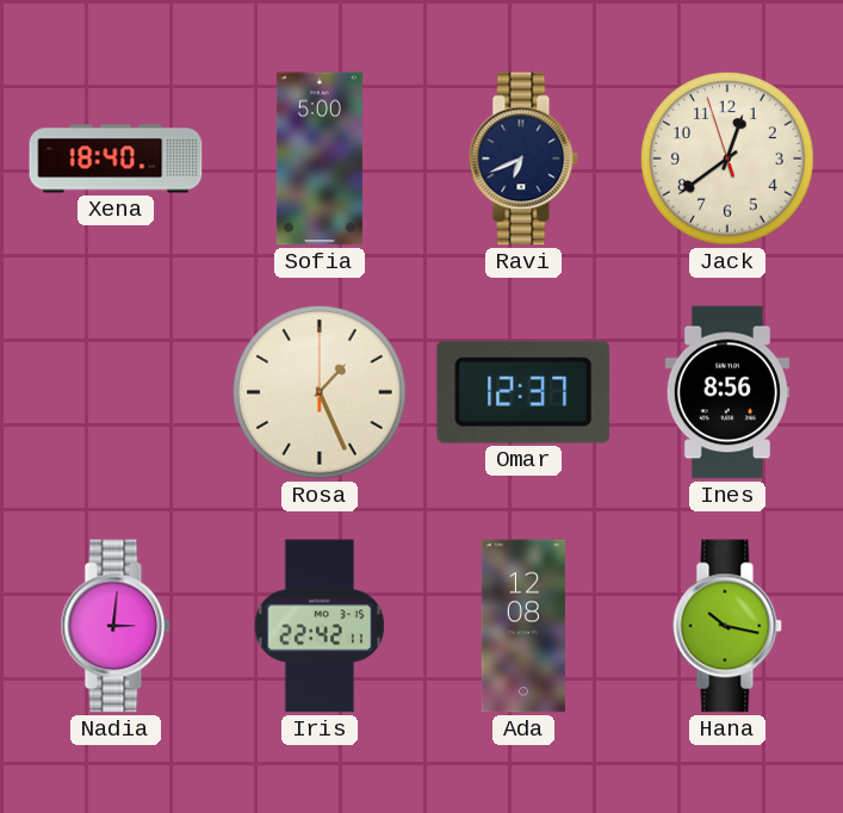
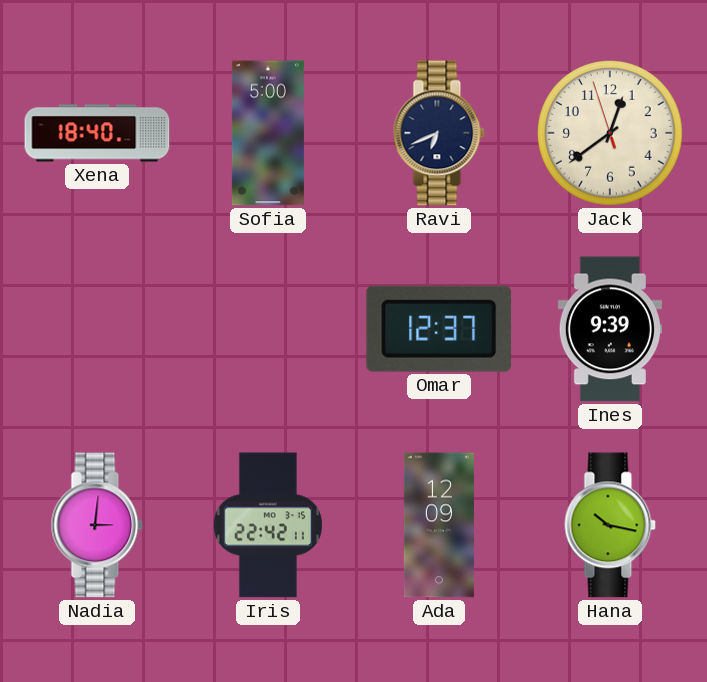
Rosa: 1:26 -> none
Ines: 8:56 -> 9:39
Ada: 12:08 -> 12:09
